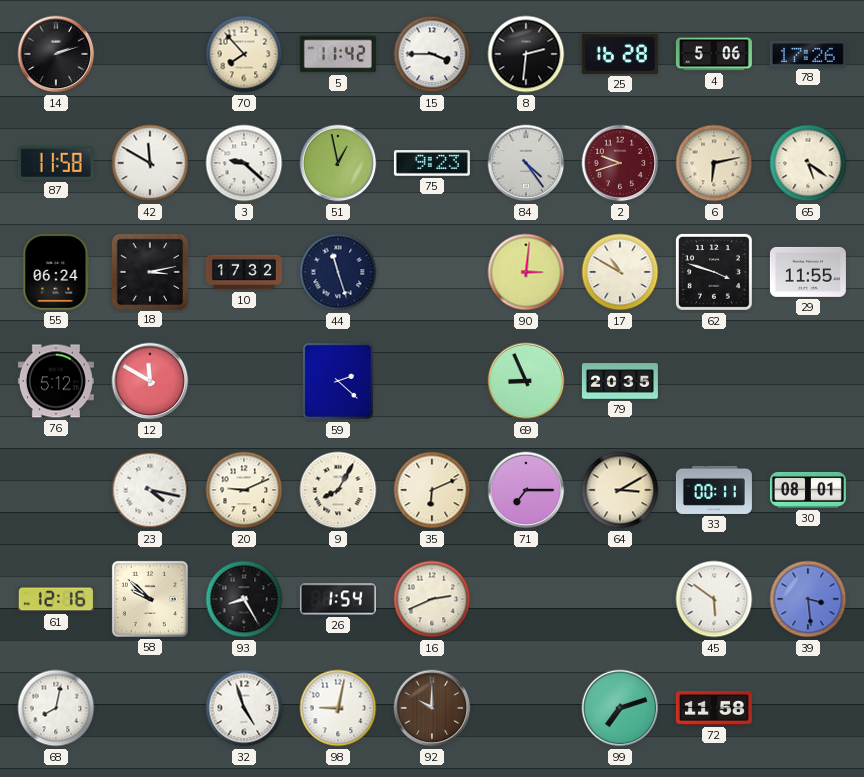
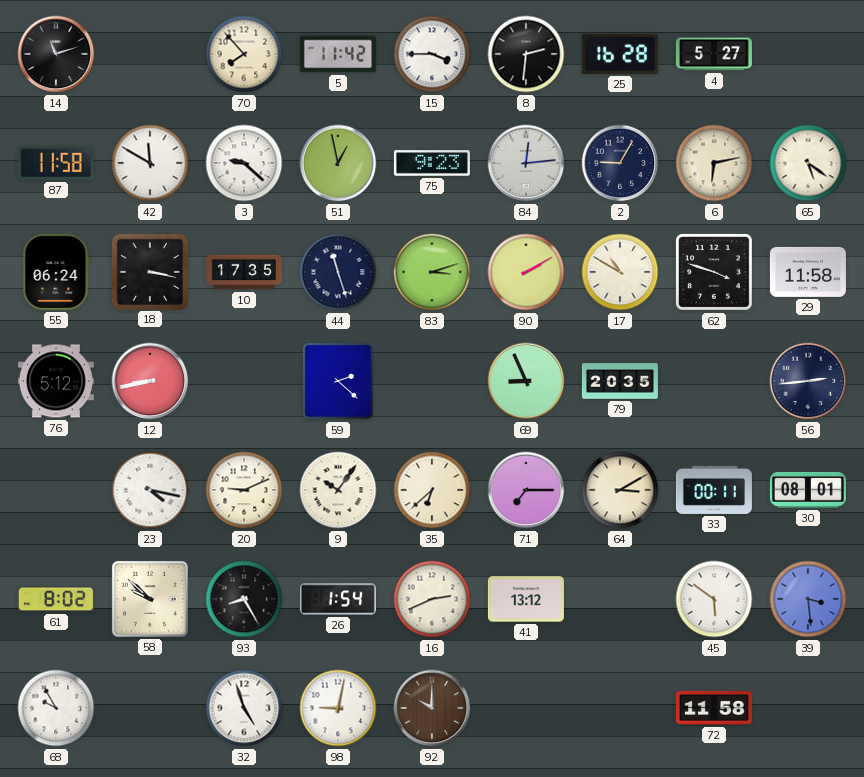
14: 2:12 -> 11:12
4: 5:06 -> 5:27
78: 17:26 -> none
84: 4:24 -> 12:14
2: 9:42 -> 9:05
2 dial: burgundy -> navy
18: 3:13 -> 3:17
10: 17:32 -> 17:35
83: none -> 3:12
90: 3:01 -> 2:10
29: 11:55 -> 11:58
12: 11:50 -> 8:43
56: none -> 2:44
9: 8:05 -> 10:06
35: 6:11 -> 6:38
61: 12:16 -> 8:02
41: none -> 13:12
68: 8:02 -> 9:55
99: 7:12 -> none
